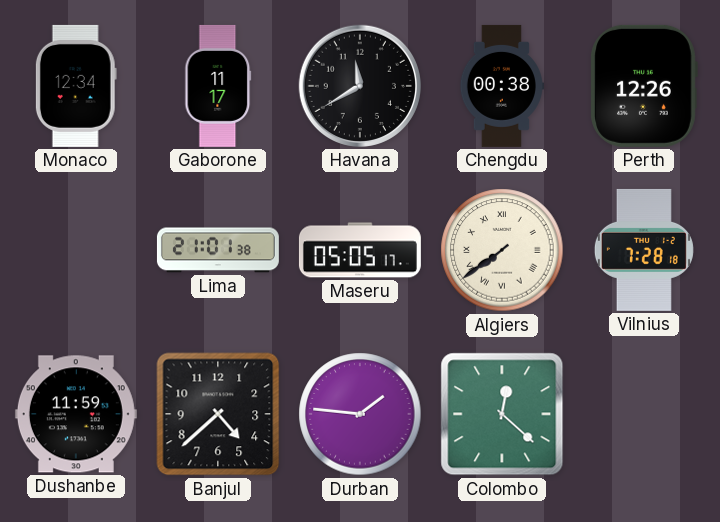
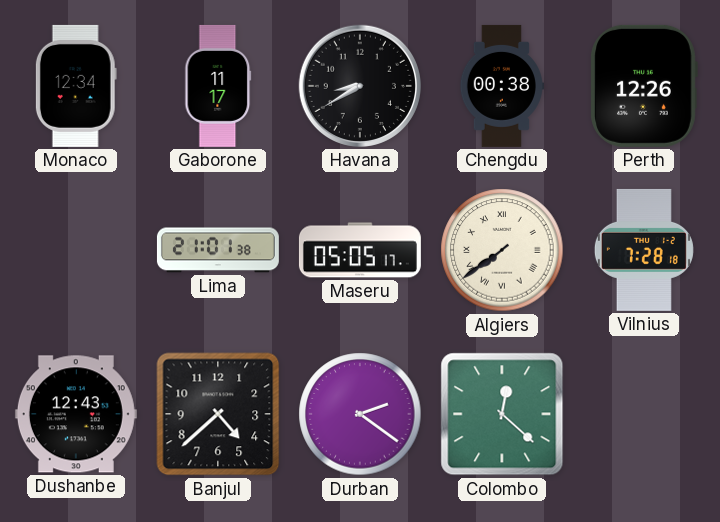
Havana: 11:40 -> 8:40
Dushanbe: 11:59 -> 12:43
Durban: 1:46 -> 2:21
